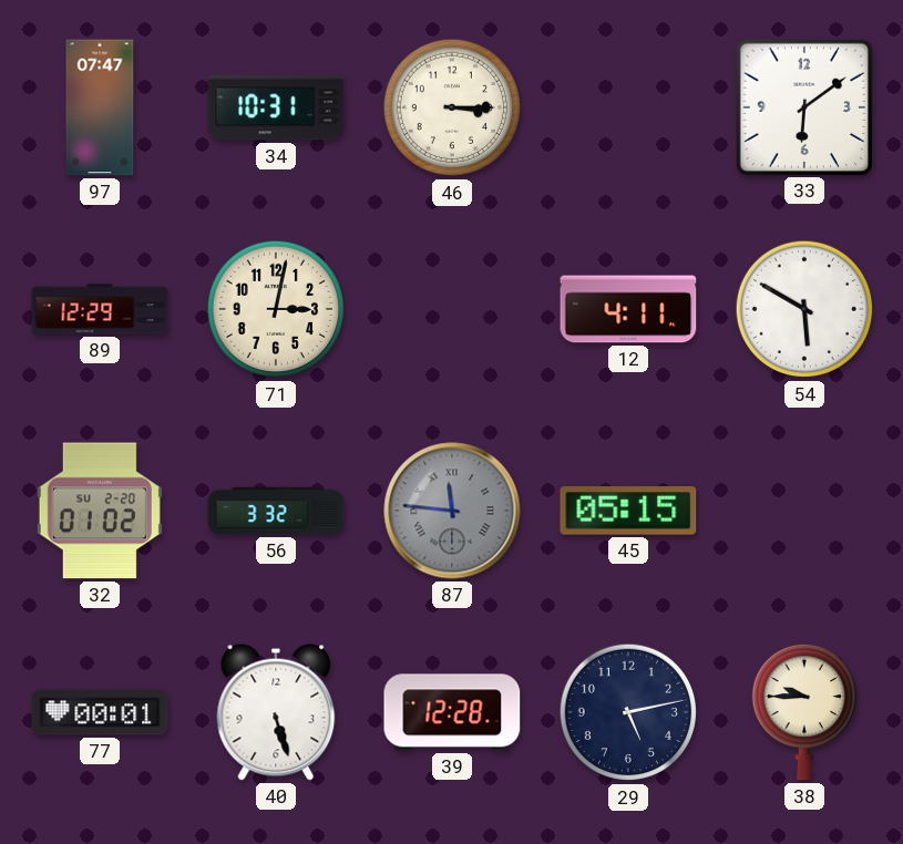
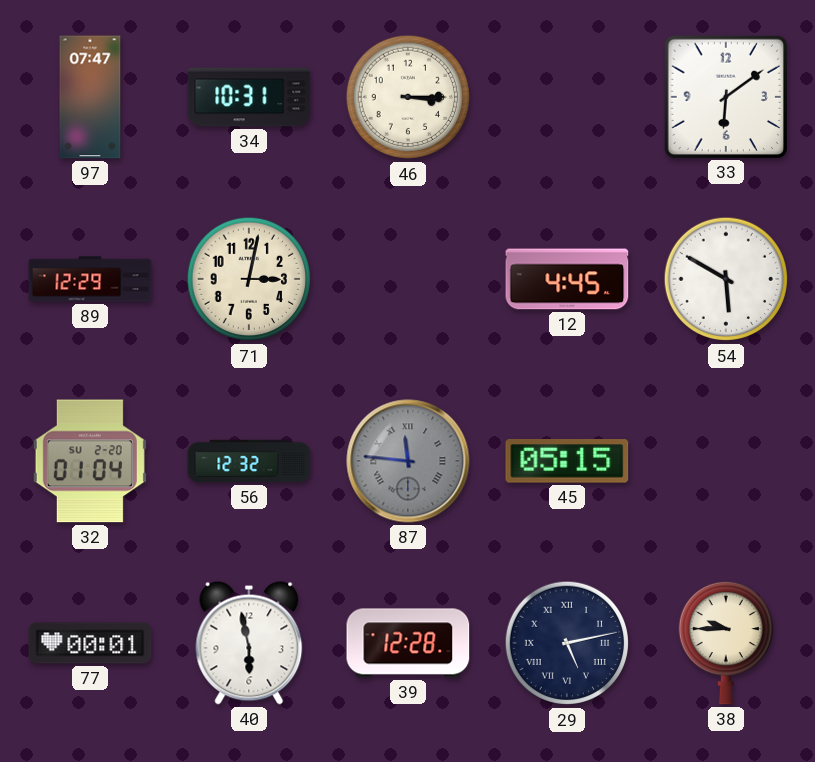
12: 4:11 -> 4:45
32: 01:02 -> 01:04
56: 3:32 -> 12:32
40: 5:27 -> 5:58
29 numerals: Arabic -> Roman
